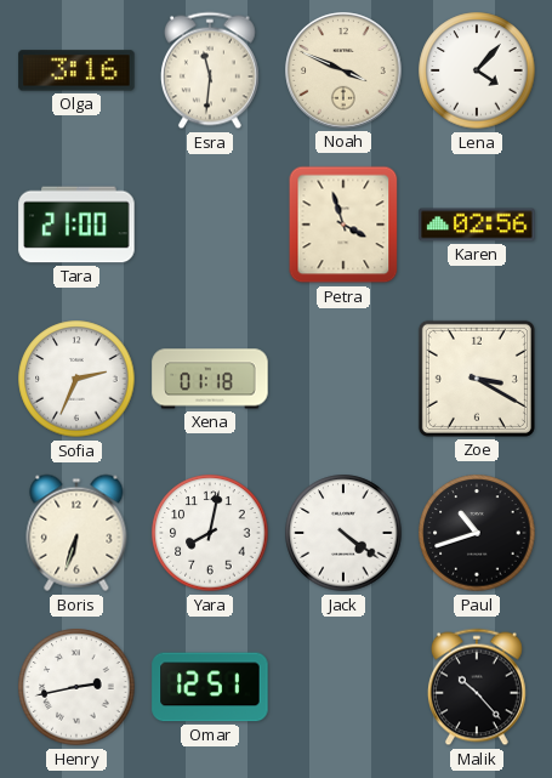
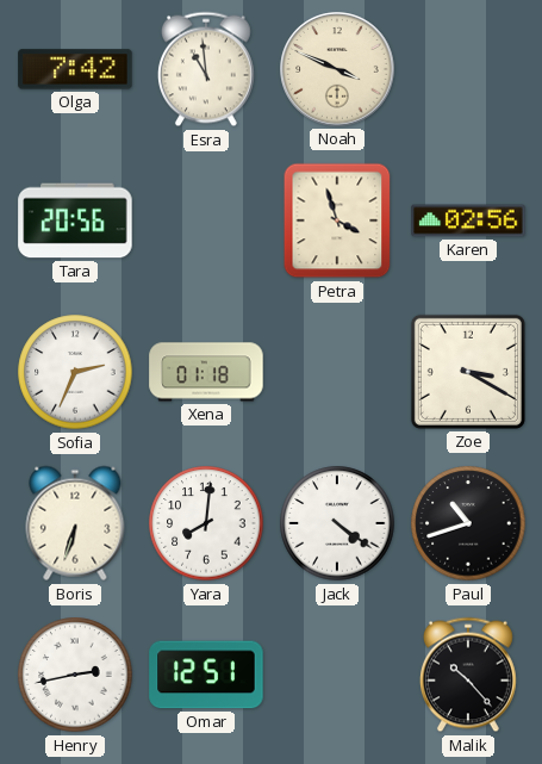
Olga: 3:16 -> 7:42
Esra: 11:31 -> 10:59
Lena: 4:07 -> none
Tara: 21:00 -> 20:56
Yara: 8:02 -> 8:01
